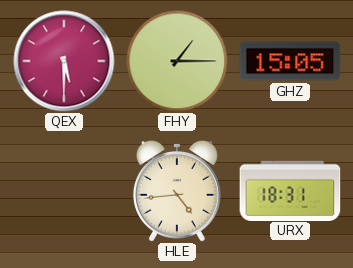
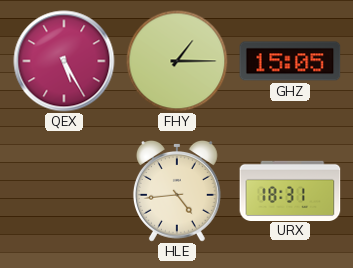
QEX: 5:30 -> 5:25
